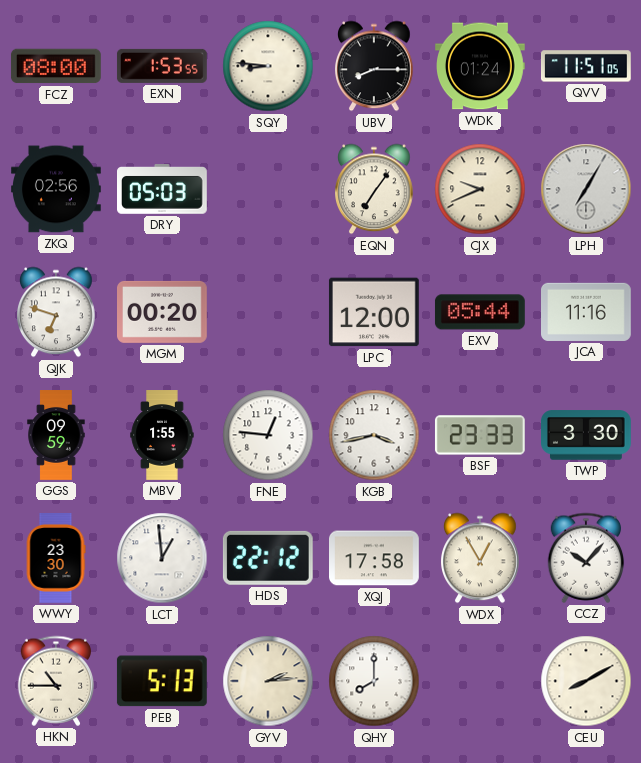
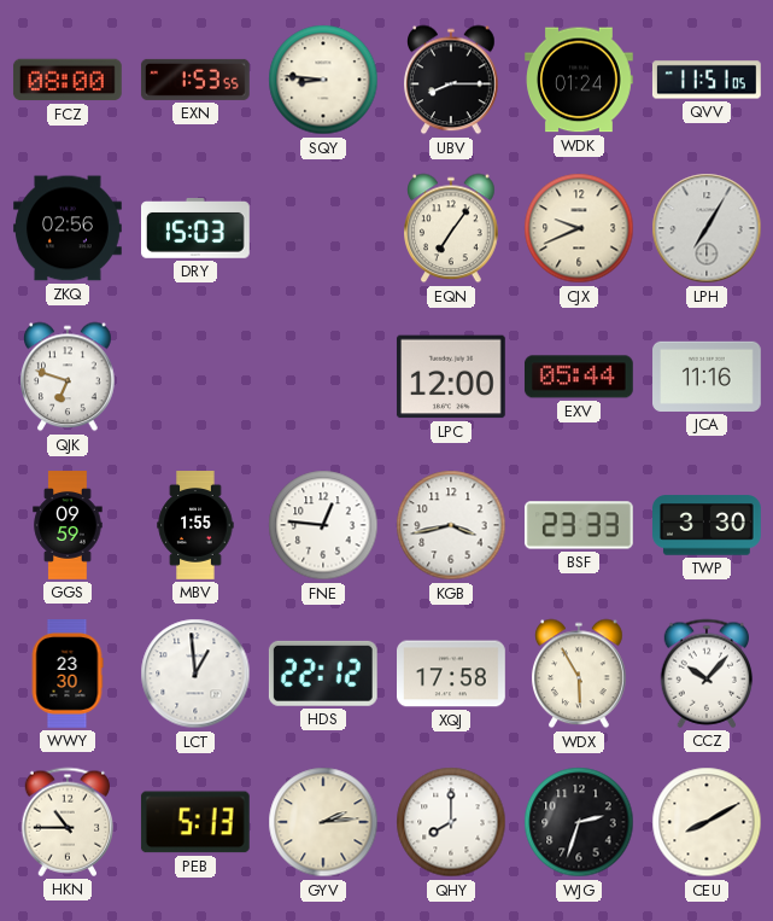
DRY: 05:03 -> 15:03
MGM: 00:20 -> none
WDX: 12:55 -> 5:55
WJG: none -> 2:33
